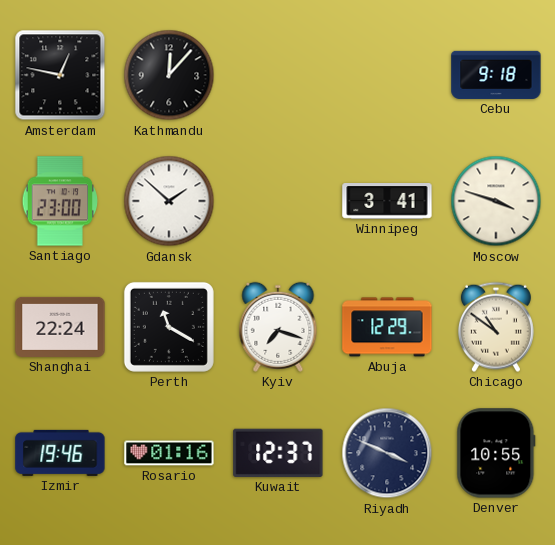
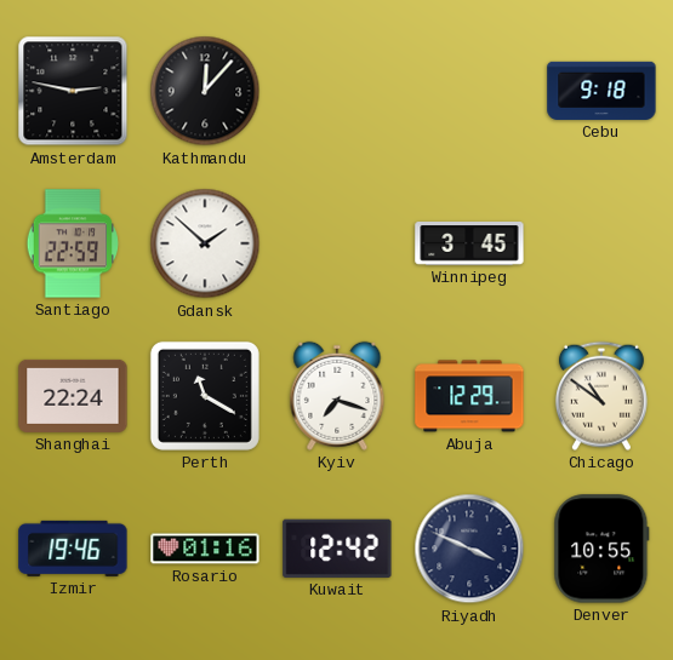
Amsterdam: 12:47 -> 2:47
Santiago: 23:00 -> 22:59
Winnipeg: 3:41 -> 3:45
Moscow: 3:48 -> none
Kuwait: 12:37 -> 12:42
